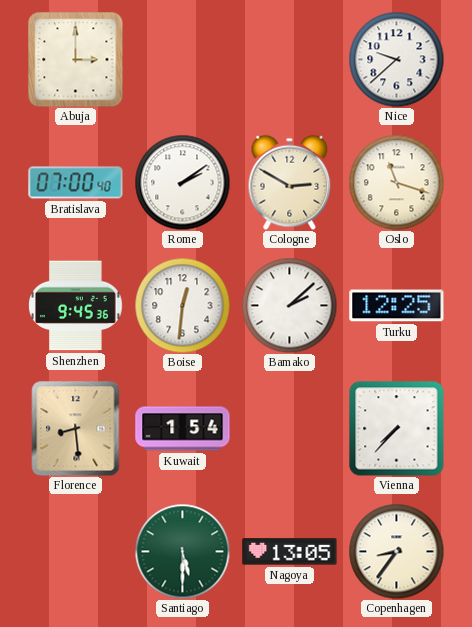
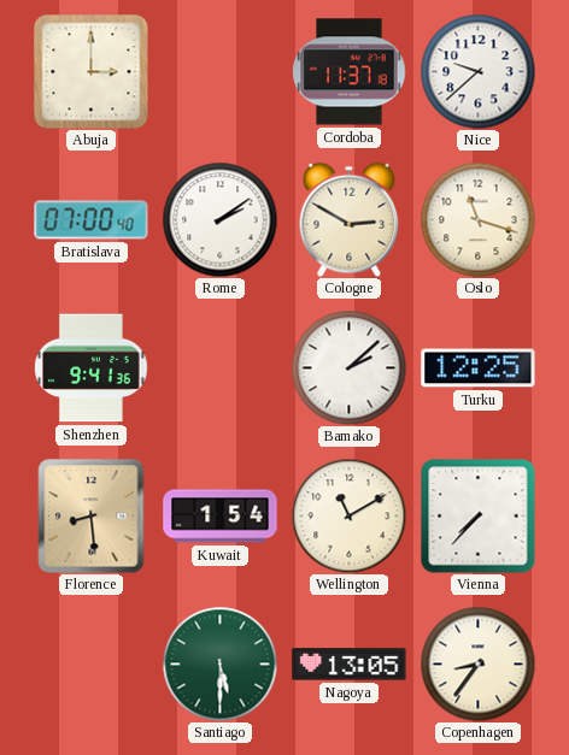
Cordoba: none -> 11:37
Shenzhen: 9:45 -> 9:41
Boise: 12:31 -> none
Wellington: none -> 11:10
